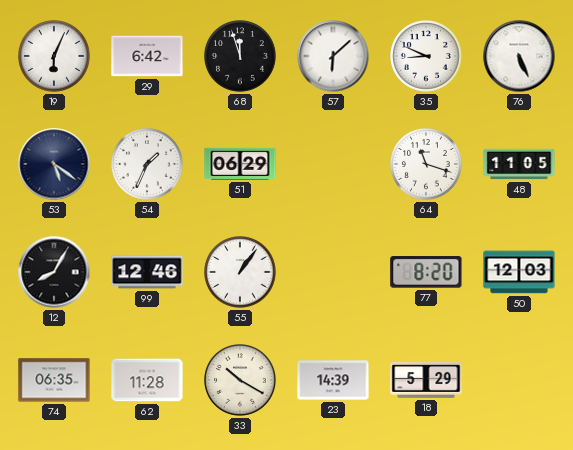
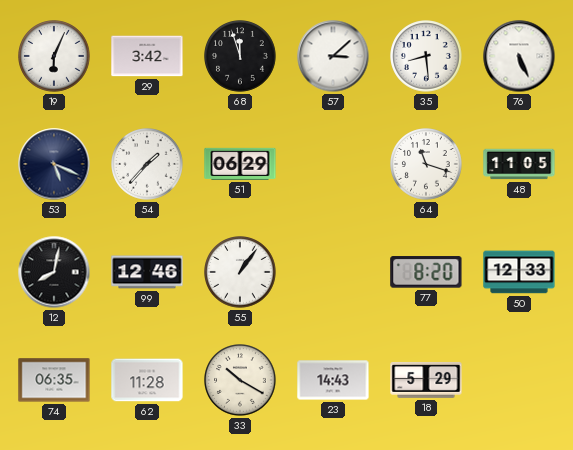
29: 6:42 -> 3:42
57: 6:08 -> 3:08
35: 8:49 -> 8:29
53: 5:21 -> 5:19
54: 1:34 -> 1:37
12: 8:05 -> 8:02
50: 12:03 -> 12:33
23: 14:39 -> 14:43
